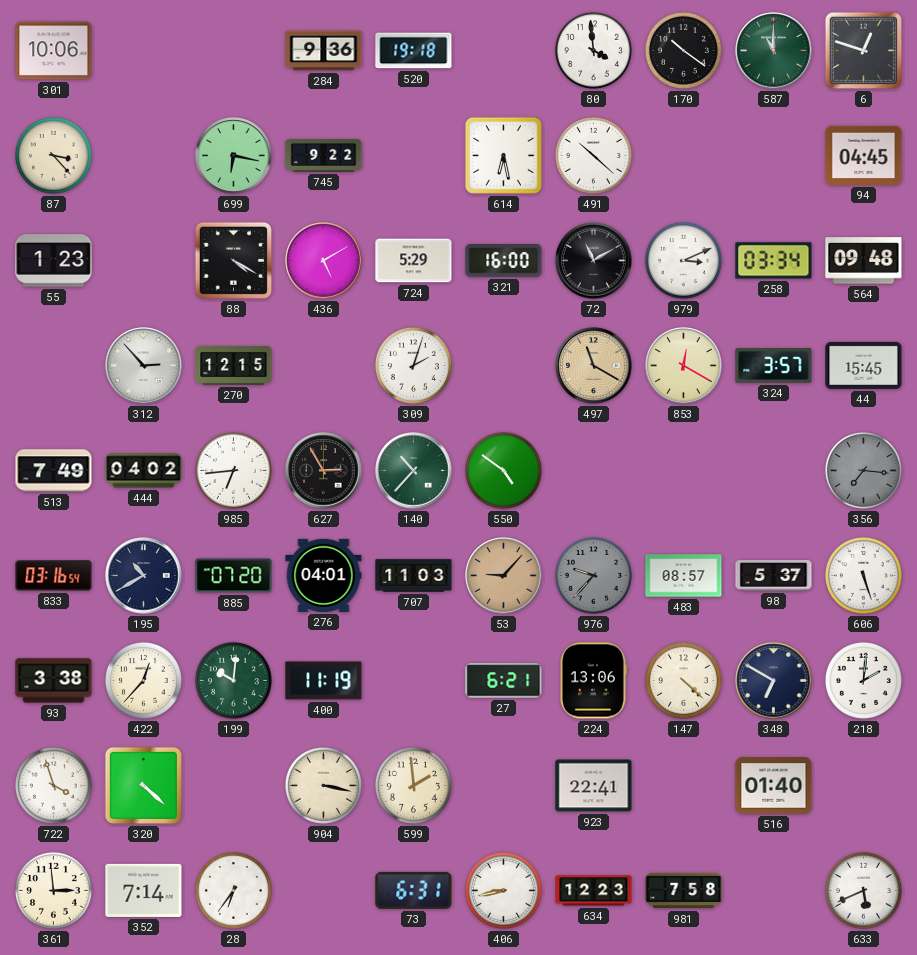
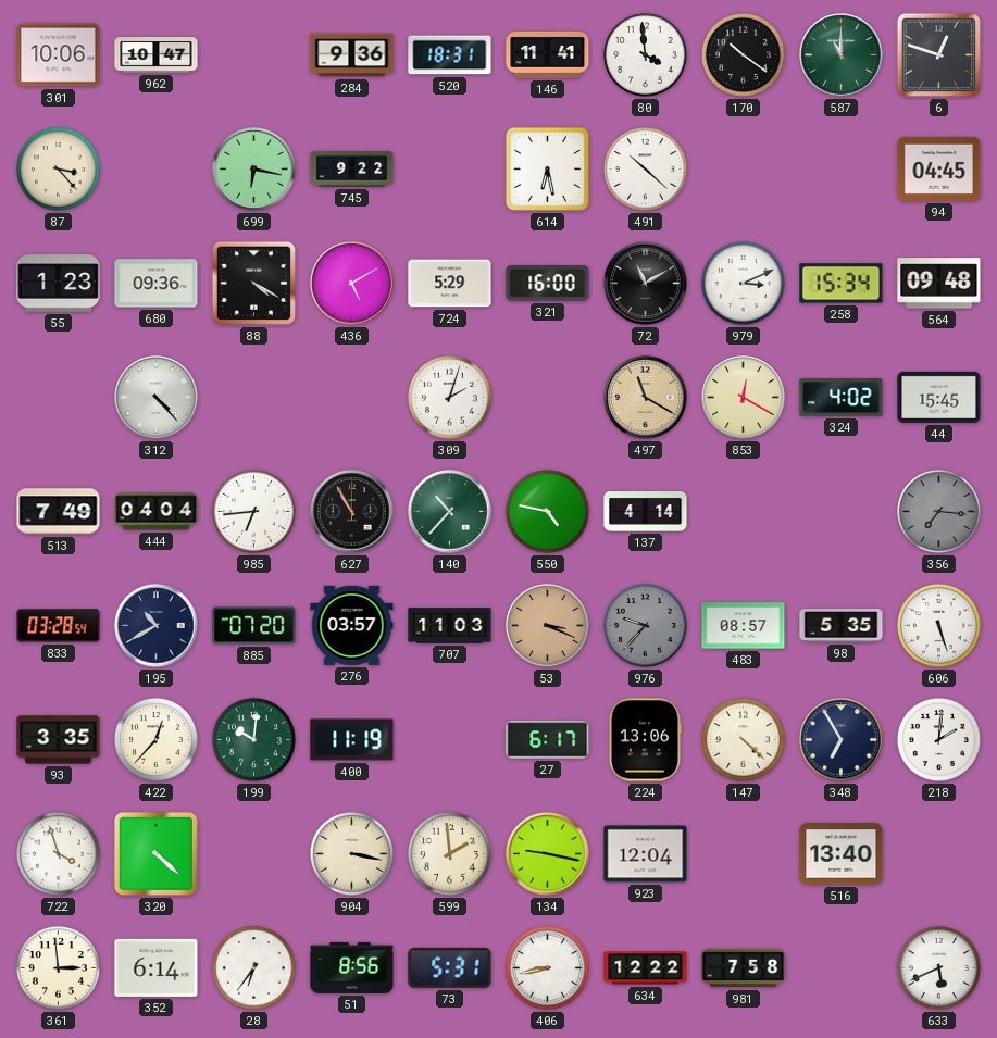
962: none -> 10:47
520: 19:18 -> 18:31
146: none -> 11:41
680: none -> 09:36
258: 03:34 -> 15:34
312: 2:53 -> 4:23
270: 12:15 -> none
324: 3:57 -> 4:02
444: 04:02 -> 04:04
627: 2:55 -> 10:55
550: 4:51 -> 4:47
137: none -> 4:14
833: 03:16 -> 03:28
276: 04:01 -> 03:57
53: 9:07 -> 3:19
98: 5:37 -> 5:35
93: 3:38 -> 3:35
27: 6:21 -> 6:17
348: 6:50 -> 6:55
134: none -> 9:17
923: 22:41 -> 12:04
516: 01:40 -> 13:40
352: 7:14 -> 6:14
51: none -> 8:56
73: 6:31 -> 5:31
634: 12:23 -> 12:22
